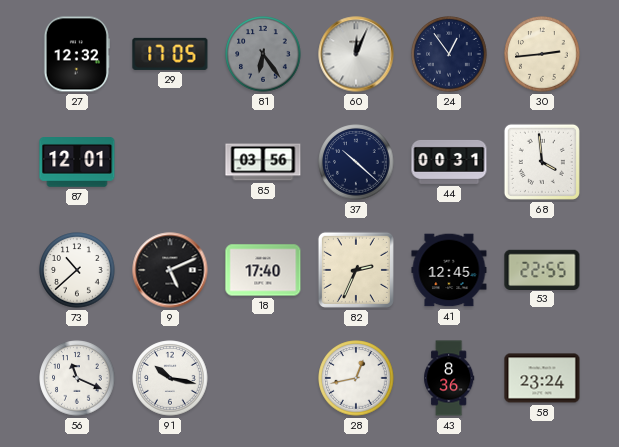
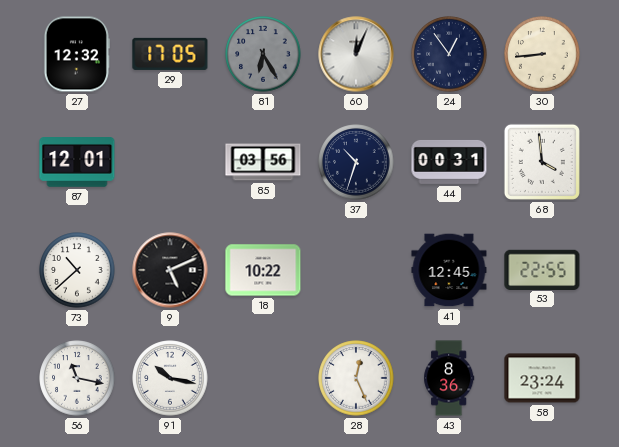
81: 6:24 -> 6:25
30: 2:44 -> 8:44
37: 10:22 -> 10:33
18: 17:40 -> 10:22
82: 2:34 -> none
56: 11:19 -> 11:17
28: 12:43 -> 12:26
